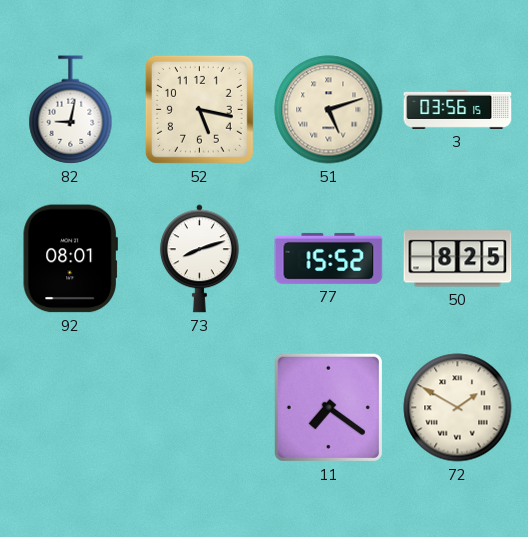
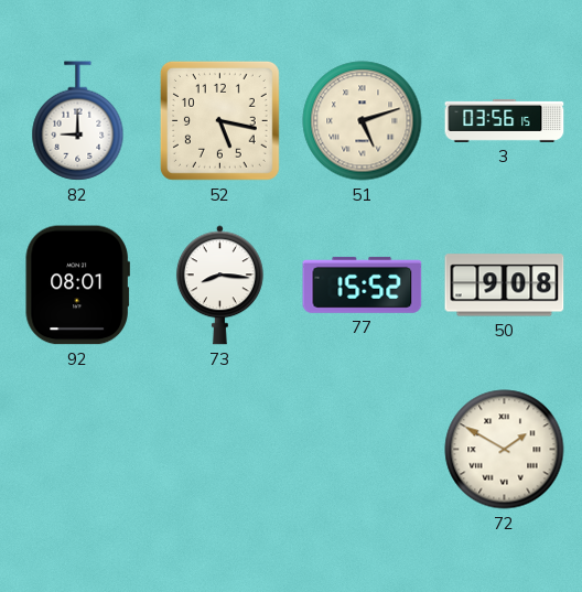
82: 9:02 -> 9:00
73: 8:12 -> 8:16
50: 8:25 -> 9:08
11: 7:21 -> none
